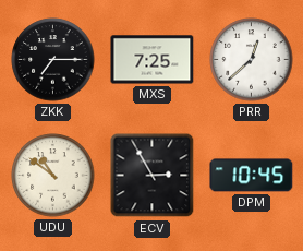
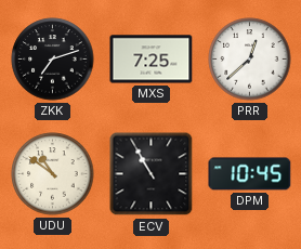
ZKK: 7:15 -> 7:12
ECV: 2:55 -> 10:55
